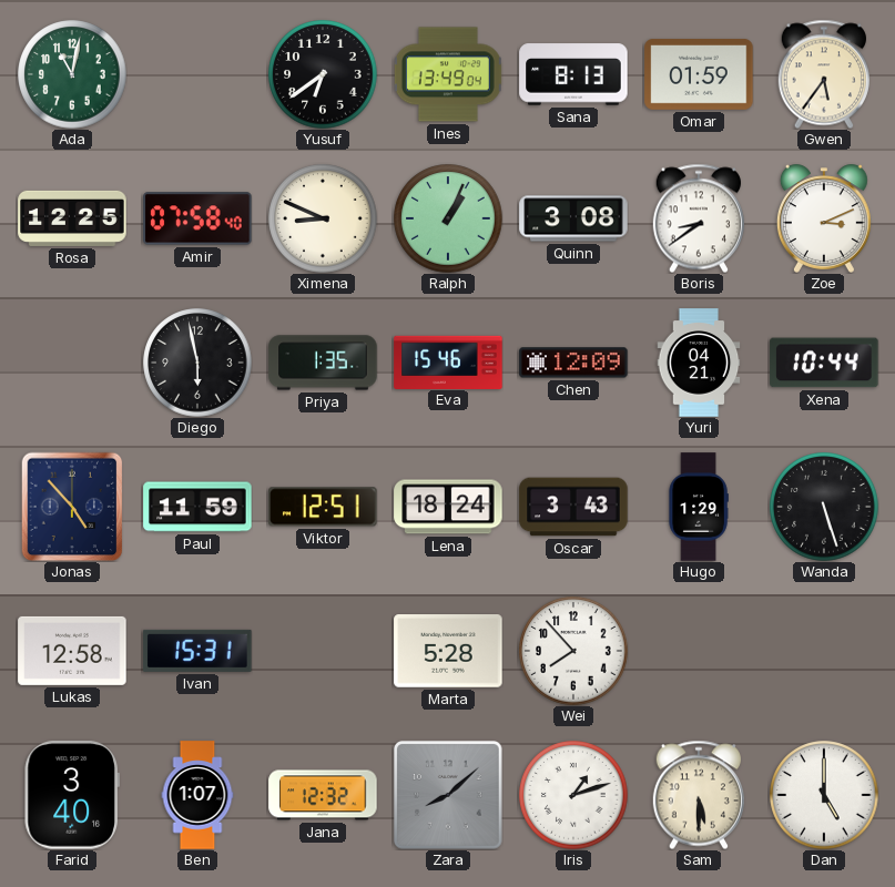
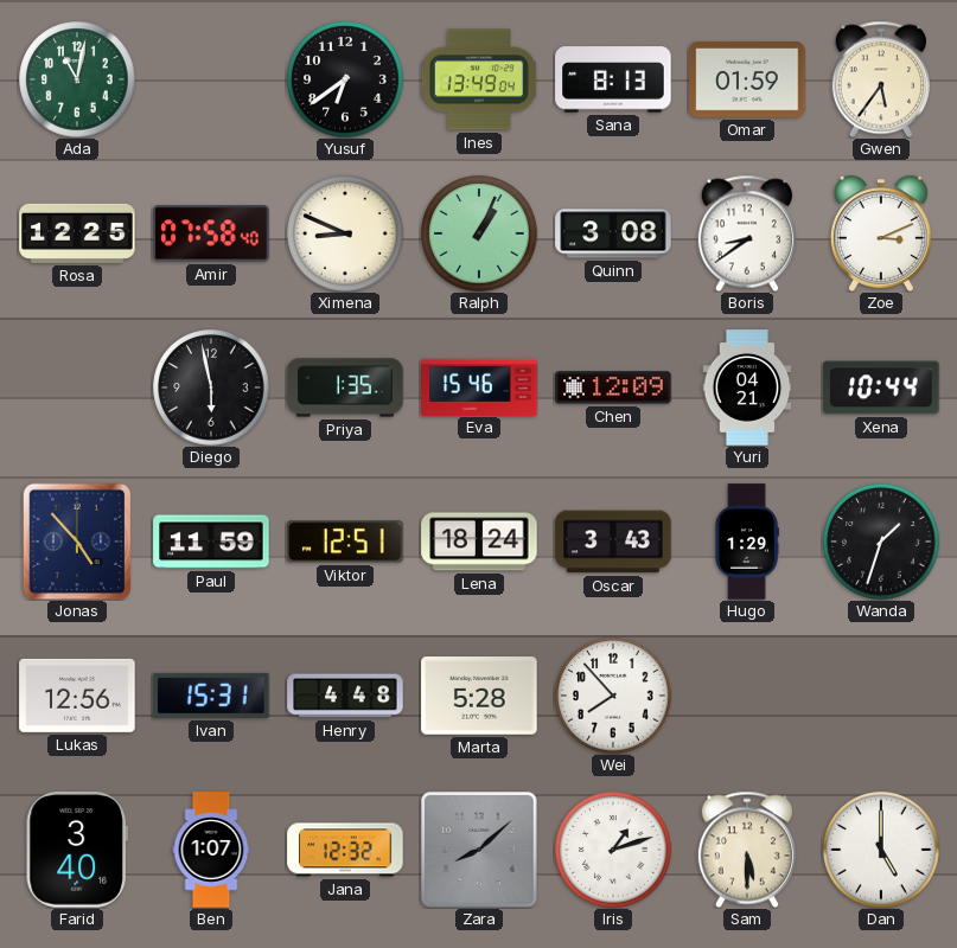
Wanda: 5:27 -> 1:33
Lukas: 12:58 -> 12:56
Henry: none -> 4:48
